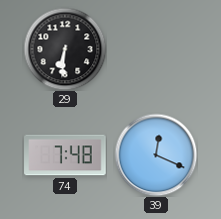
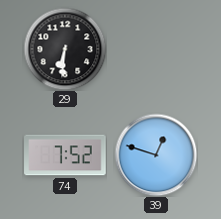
74: 7:48 -> 7:52
39: 12:19 -> 12:48
